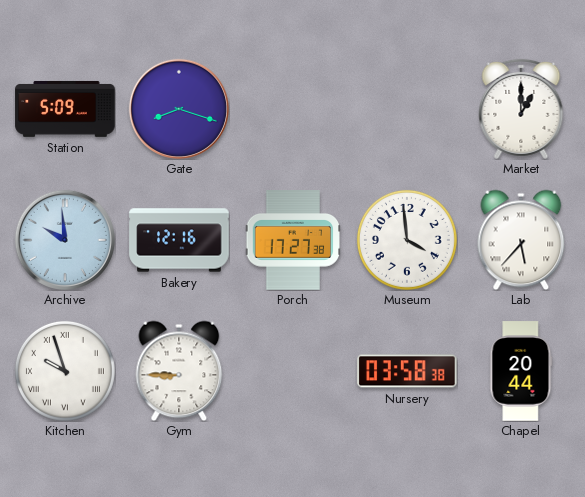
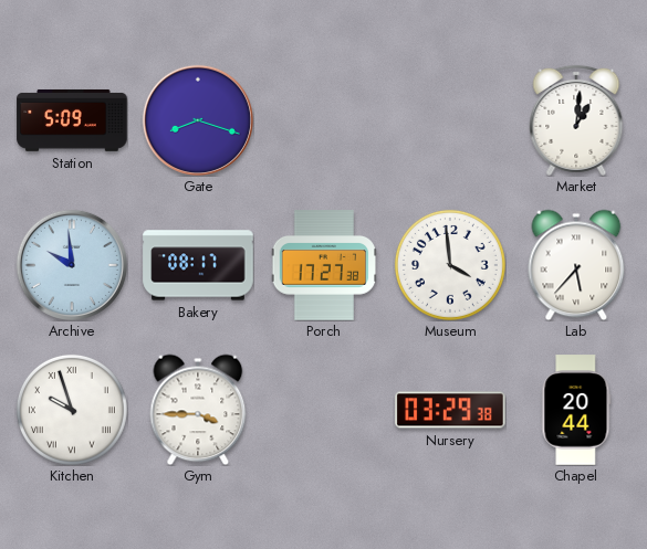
Market: 1:00 -> 1:01
Bakery: 12:16 -> 08:17
Gym: 8:45 -> 3:45
Nursery: 03:58 -> 03:29
